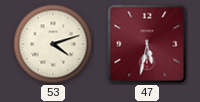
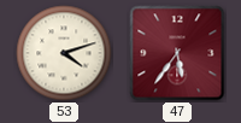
47: 5:32 -> 5:36
